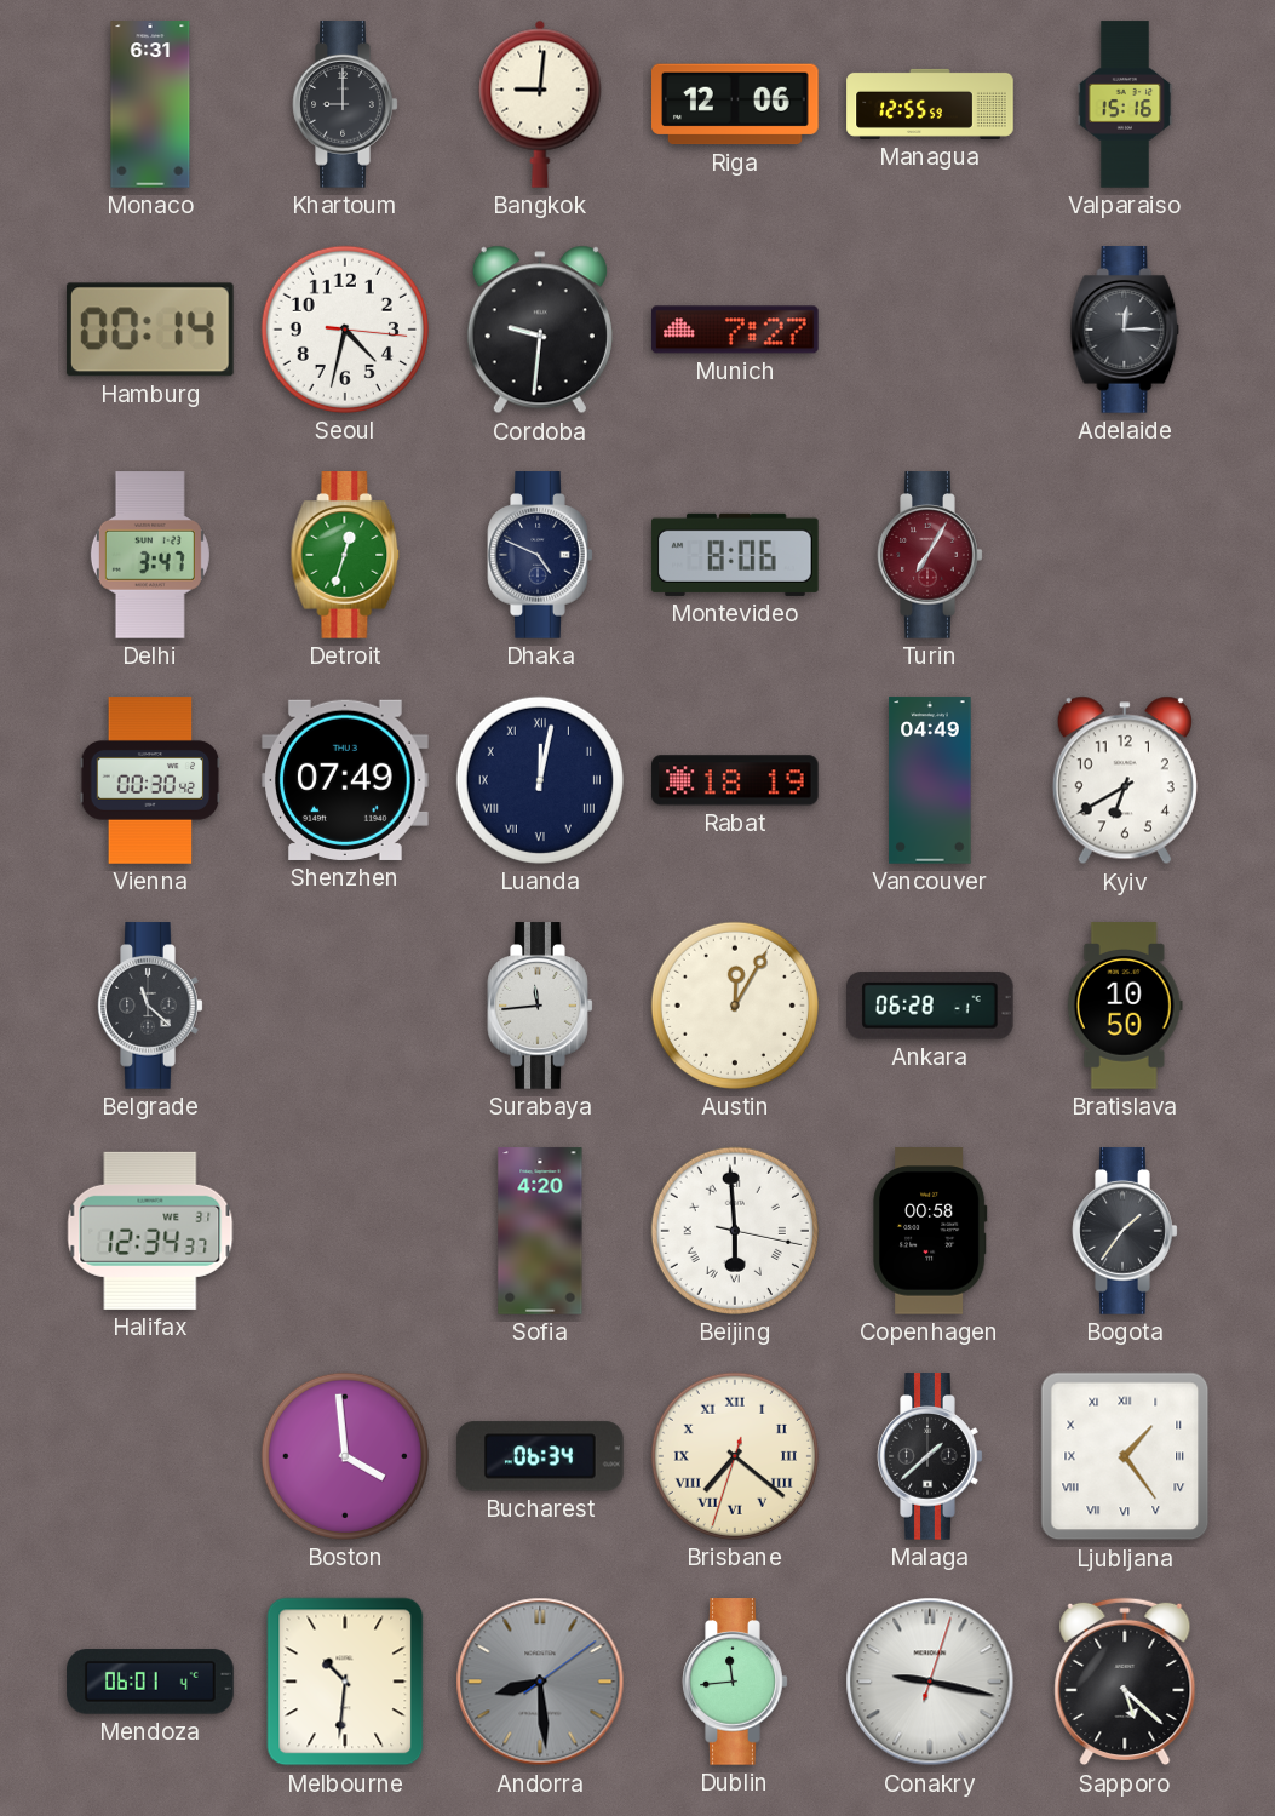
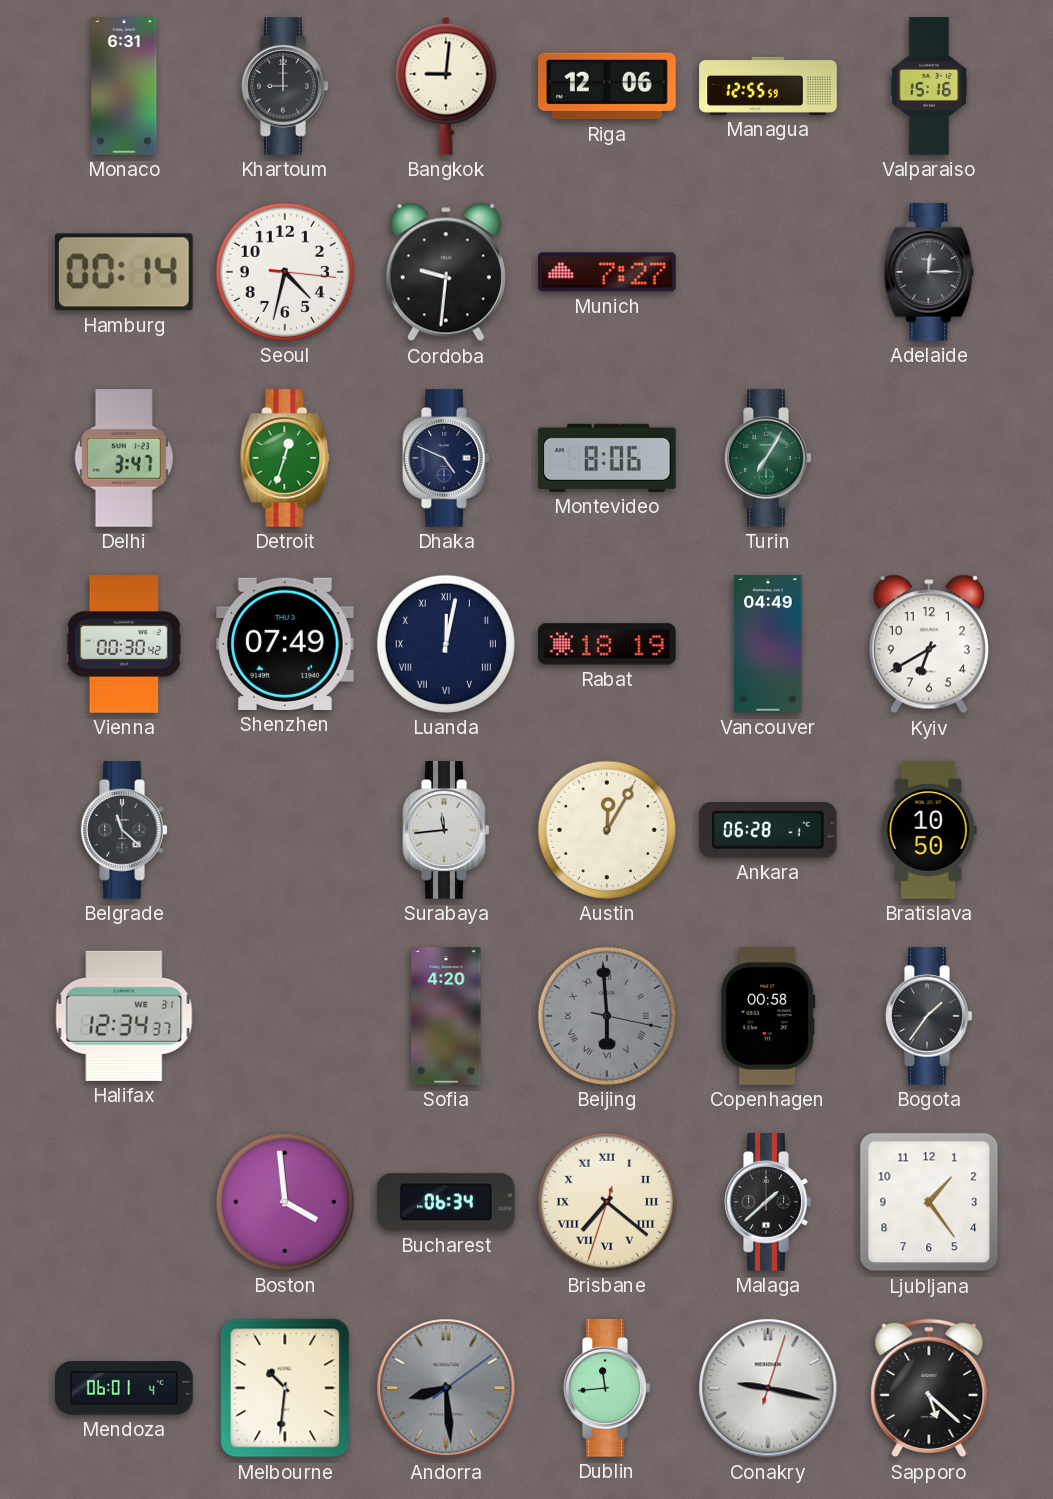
Turin dial: burgundy -> green
Beijing dial: white -> grey
Ljubljana numerals: Roman -> Arabic
